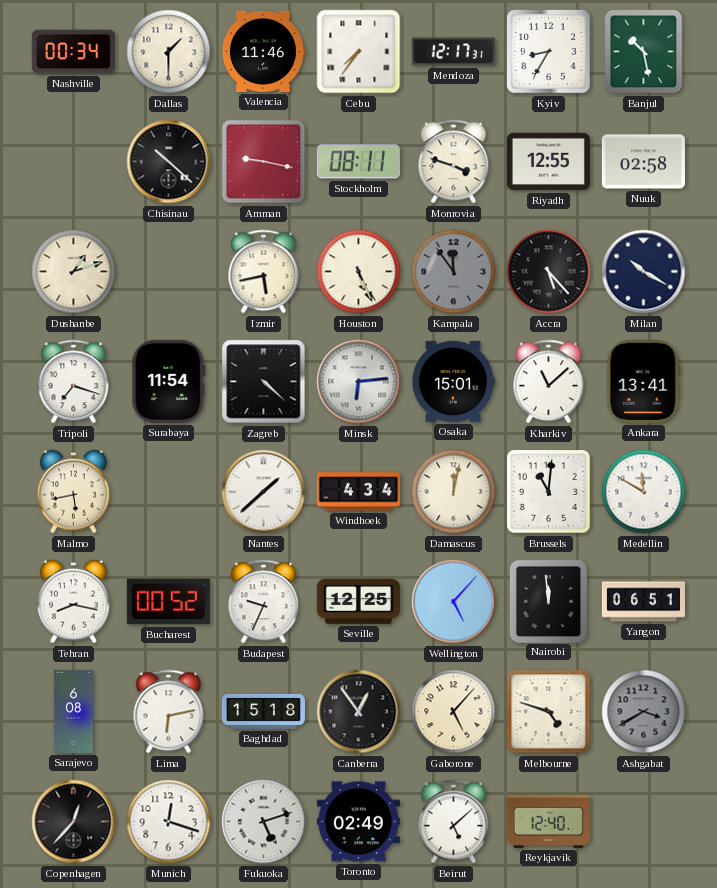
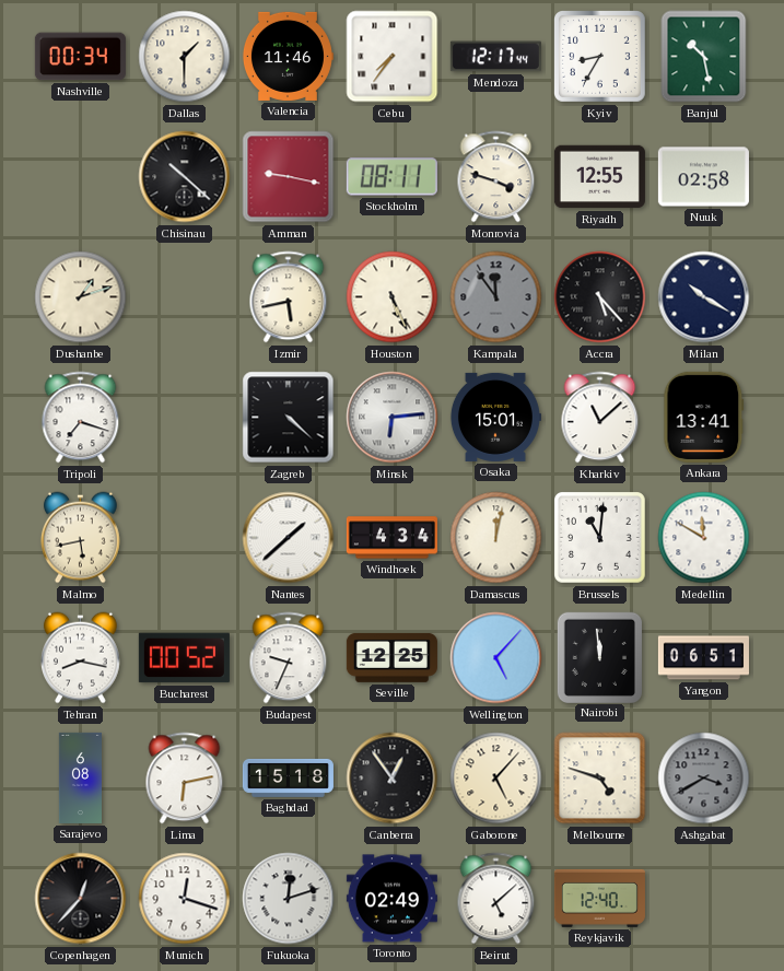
Mendoza: 12:17:31 -> 12:17:44
Surabaya: 11:54 -> none
Fukuoka: 5:12 -> 12:12
